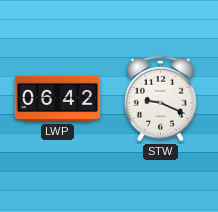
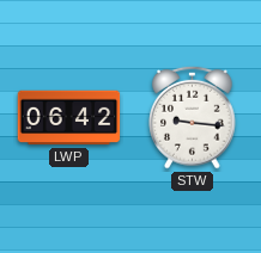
STW: 9:19 -> 9:16
